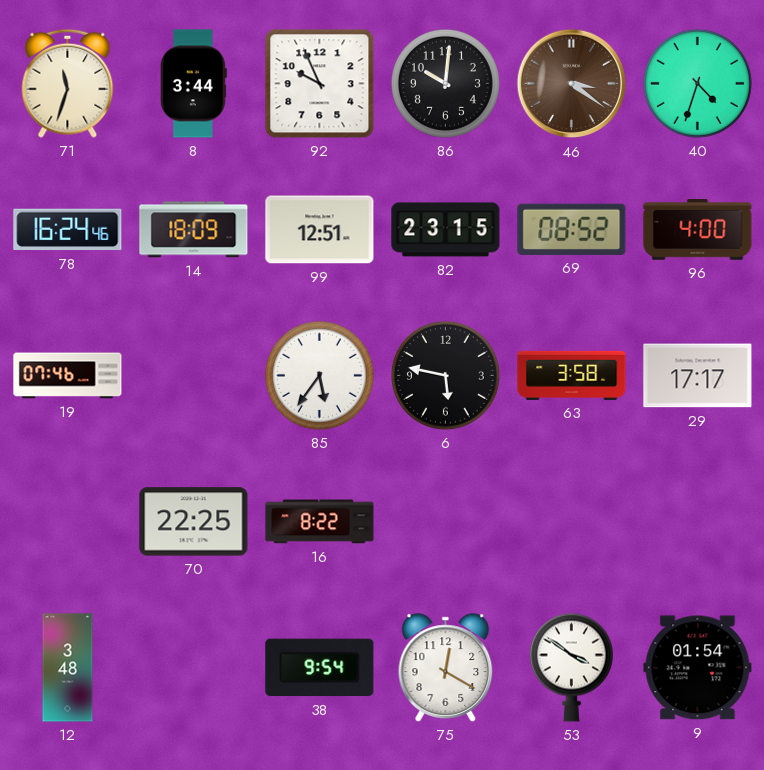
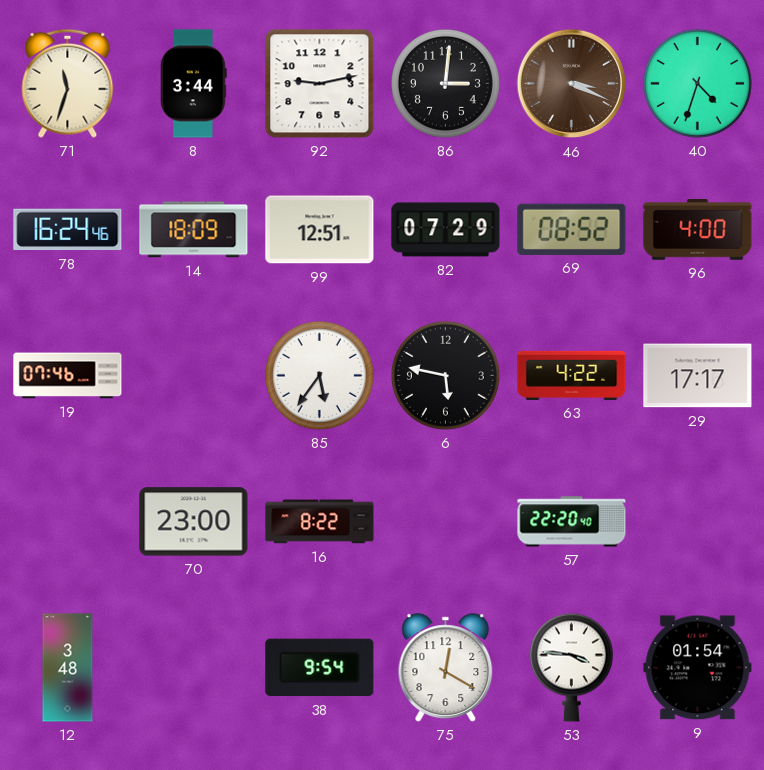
92: 9:56 -> 9:13
86: 10:01 -> 3:01
46: 3:21 -> 3:19
82: 23:15 -> 07:29
63: 3:58 -> 4:22
70: 22:25 -> 23:00
57: none -> 22:20
53: 3:51 -> 3:46
